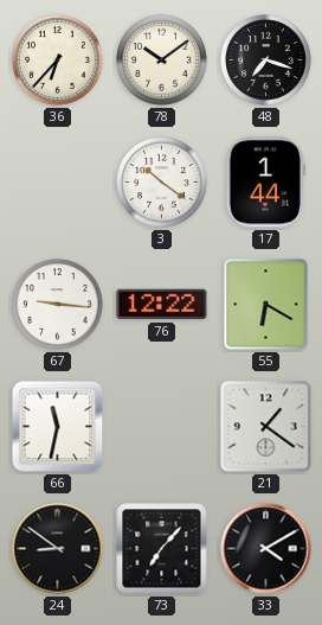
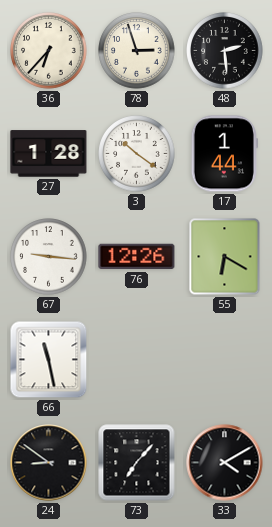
78: 10:09 -> 2:57
48: 7:18 -> 2:29
27: none -> 1:28
76: 12:22 -> 12:26
66: 11:32 -> 11:28
21: 1:21 -> none
